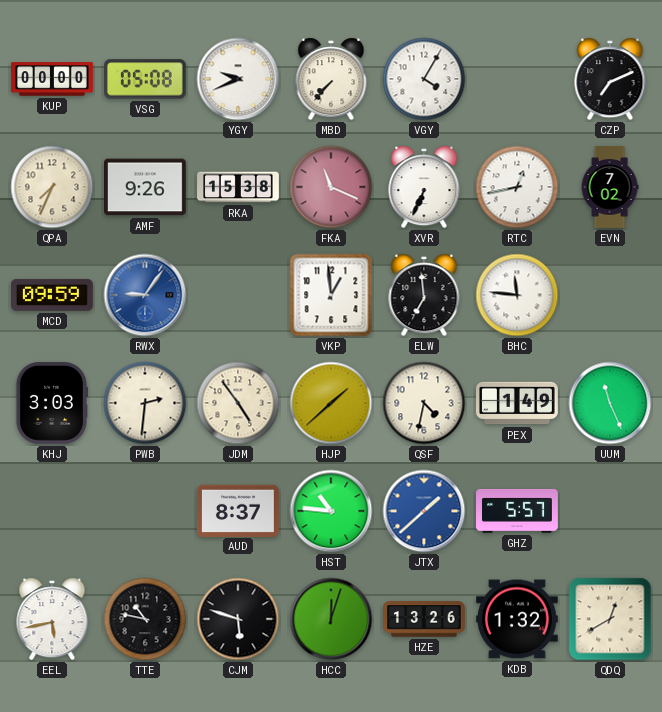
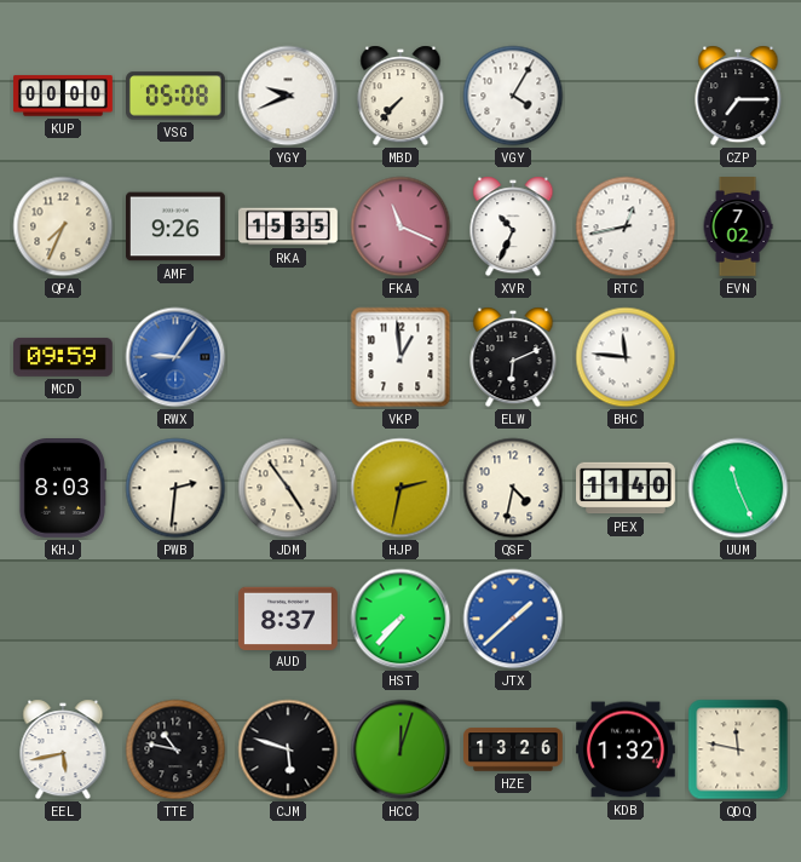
CZP: 7:11 -> 7:15
RKA: 15:38 -> 15:35
XVR: 6:34 -> 10:34
ELW: 6:59 -> 6:11
KHJ: 3:03 -> 8:03
HJP: 1:38 -> 2:32
PEX: 1:49 -> 11:40
HST: 10:46 -> 7:37
GHZ: 5:57 -> none
QDQ: 12:40 -> 11:47
